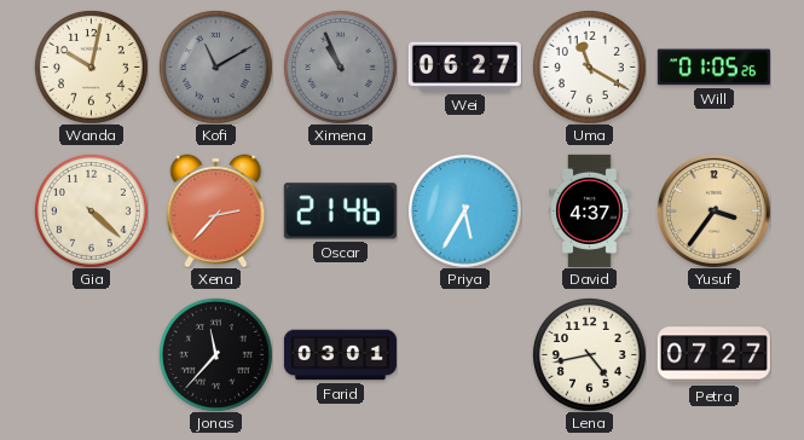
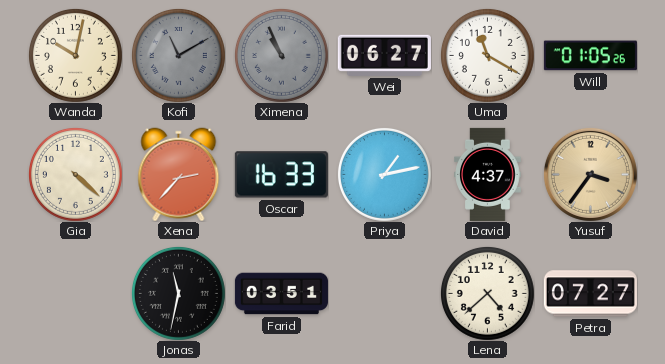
Oscar: 21:46 -> 16:33
Priya: 5:35 -> 1:13
Jonas: 11:37 -> 11:32
Farid: 03:01 -> 03:51
Lena: 4:43 -> 4:38
